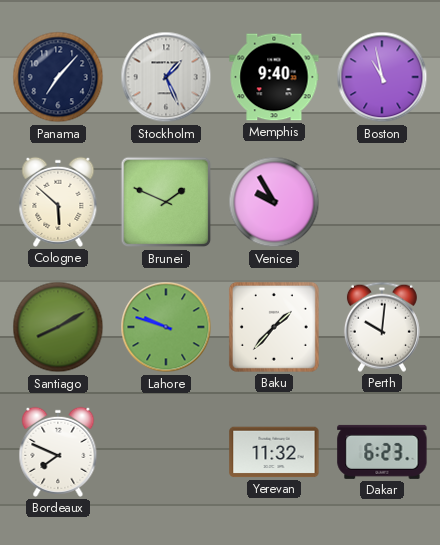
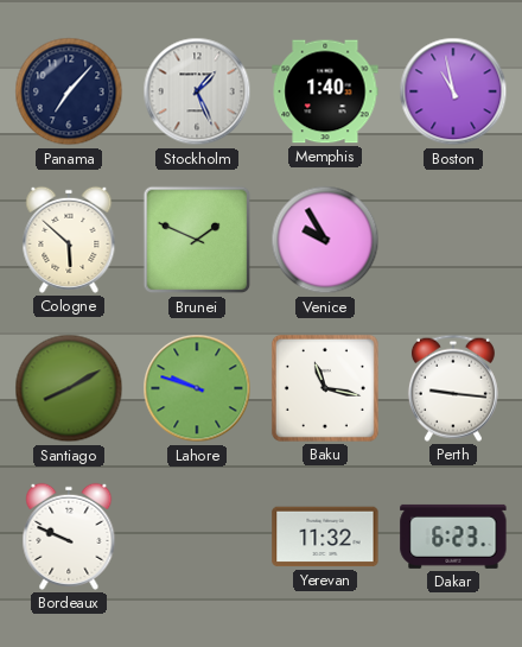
Memphis: 9:40 -> 1:40
Baku: 1:37 -> 11:17
Perth: 10:01 -> 9:16
Bordeaux: 7:49 -> 9:49
